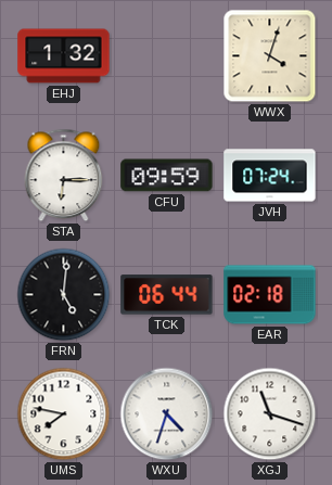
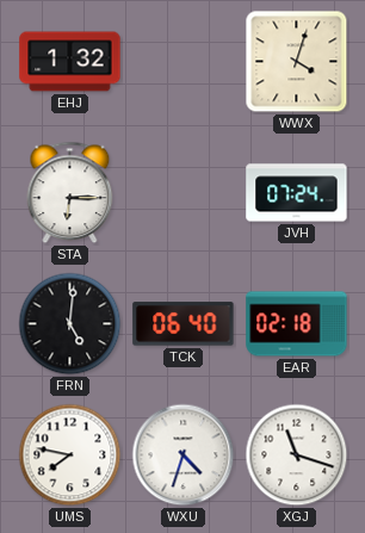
CFU: 09:59 -> none
TCK: 06:44 -> 06:40
